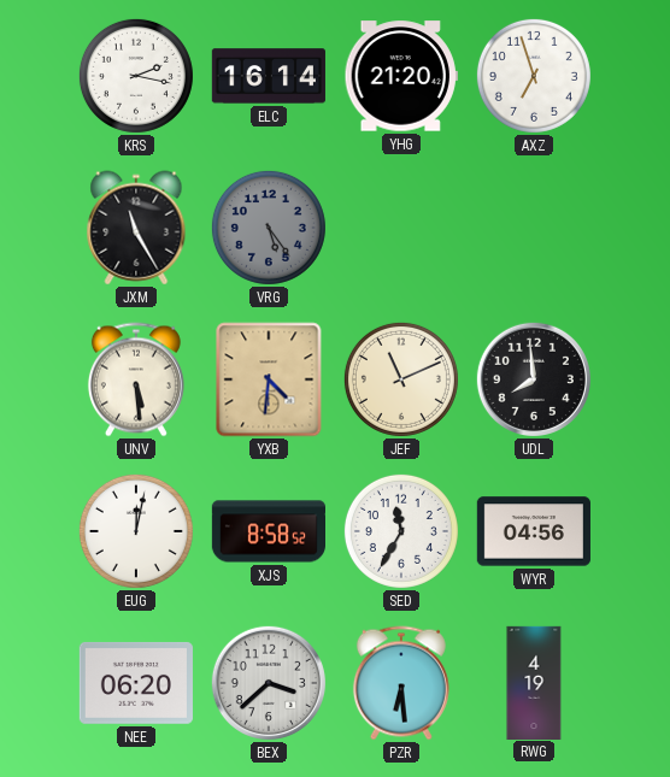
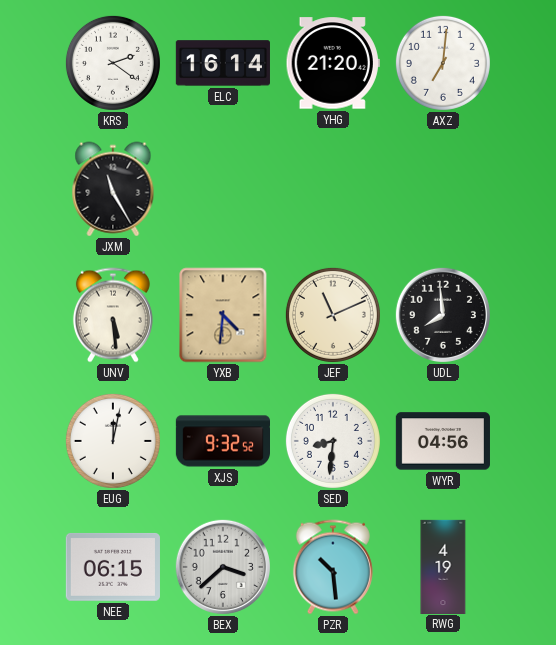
KRS: 2:17 -> 2:21
AXZ: 6:57 -> 7:01
VRG: 5:24 -> none
XJS: 8:58 -> 9:32
SED: 11:35 -> 8:31
NEE: 06:20 -> 06:15
PZR: 6:29 -> 10:29
